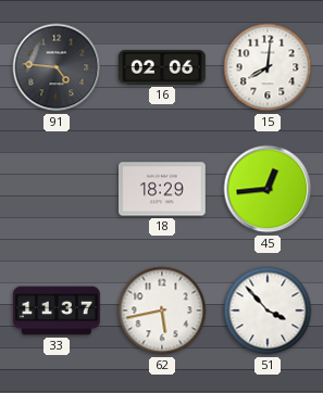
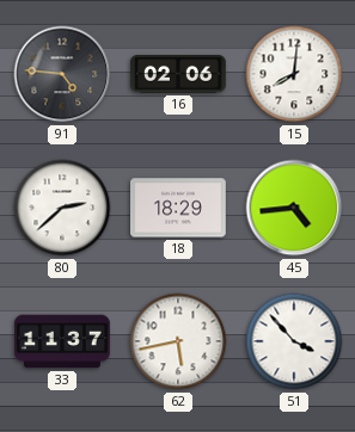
80: none -> 2:38
45: 12:44 -> 4:44
